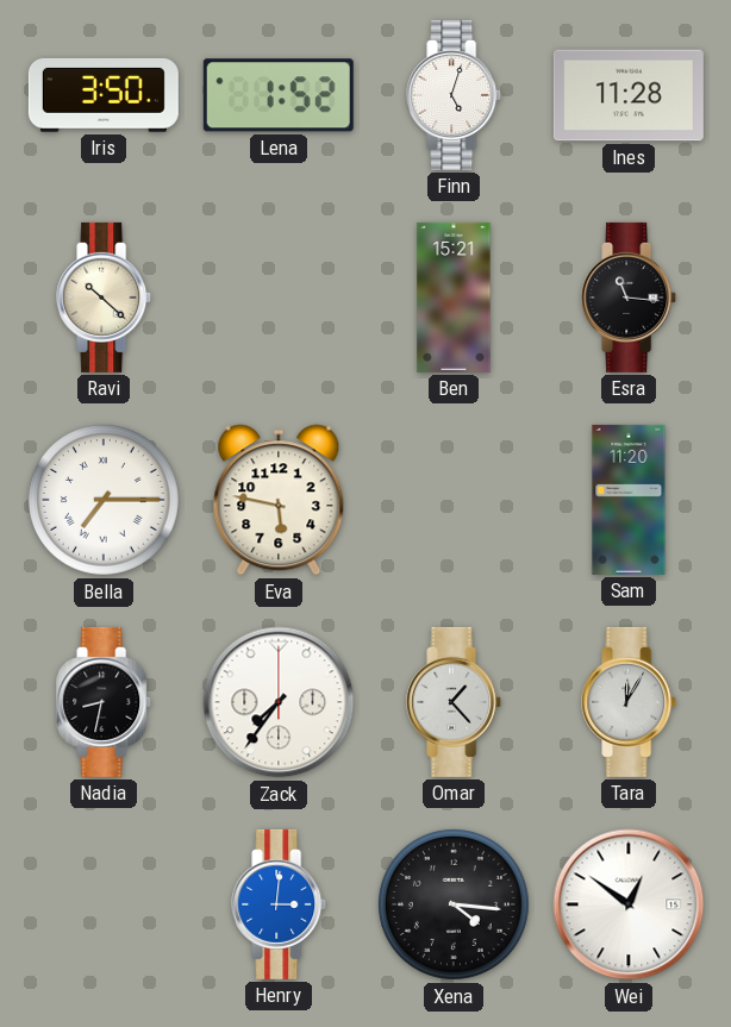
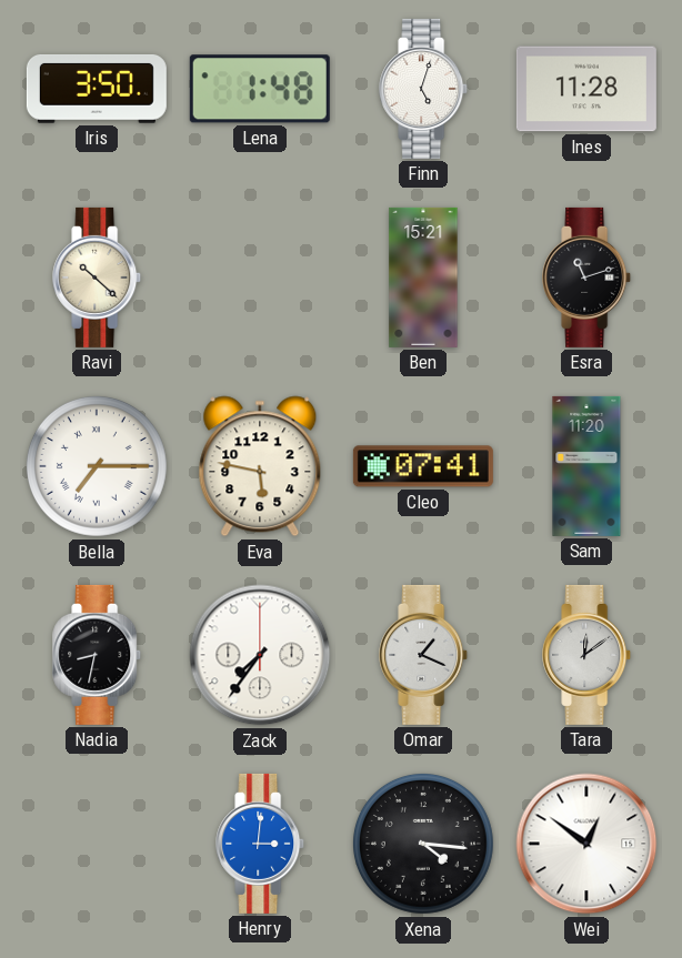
Lena: 1:52 -> 1:48
Esra: 11:16 -> 11:12
Cleo: none -> 07:41
Omar: 1:23 -> 1:19
Tara: 12:05 -> 12:09
